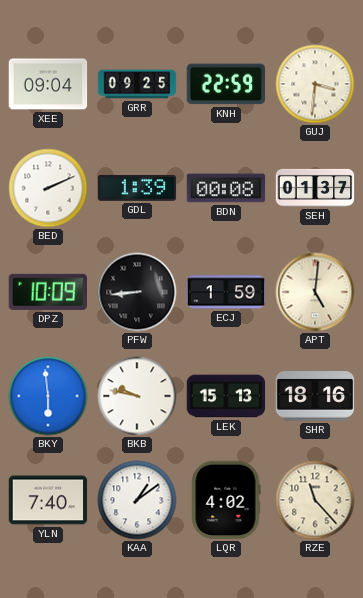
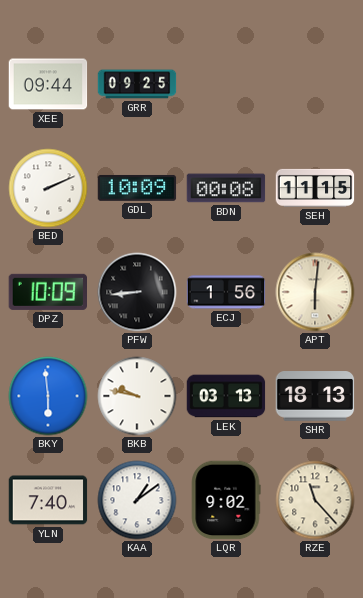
XEE: 09:04 -> 09:44
KNH: 22:59 -> none
GUJ: 3:31 -> none
GDL: 1:39 -> 10:09
SEH: 01:37 -> 11:15
ECJ: 1:59 -> 1:56
APT: 5:01 -> 6:01
LEK: 15:13 -> 03:13
SHR: 18:16 -> 18:13
LQR: 4:02 -> 9:02
